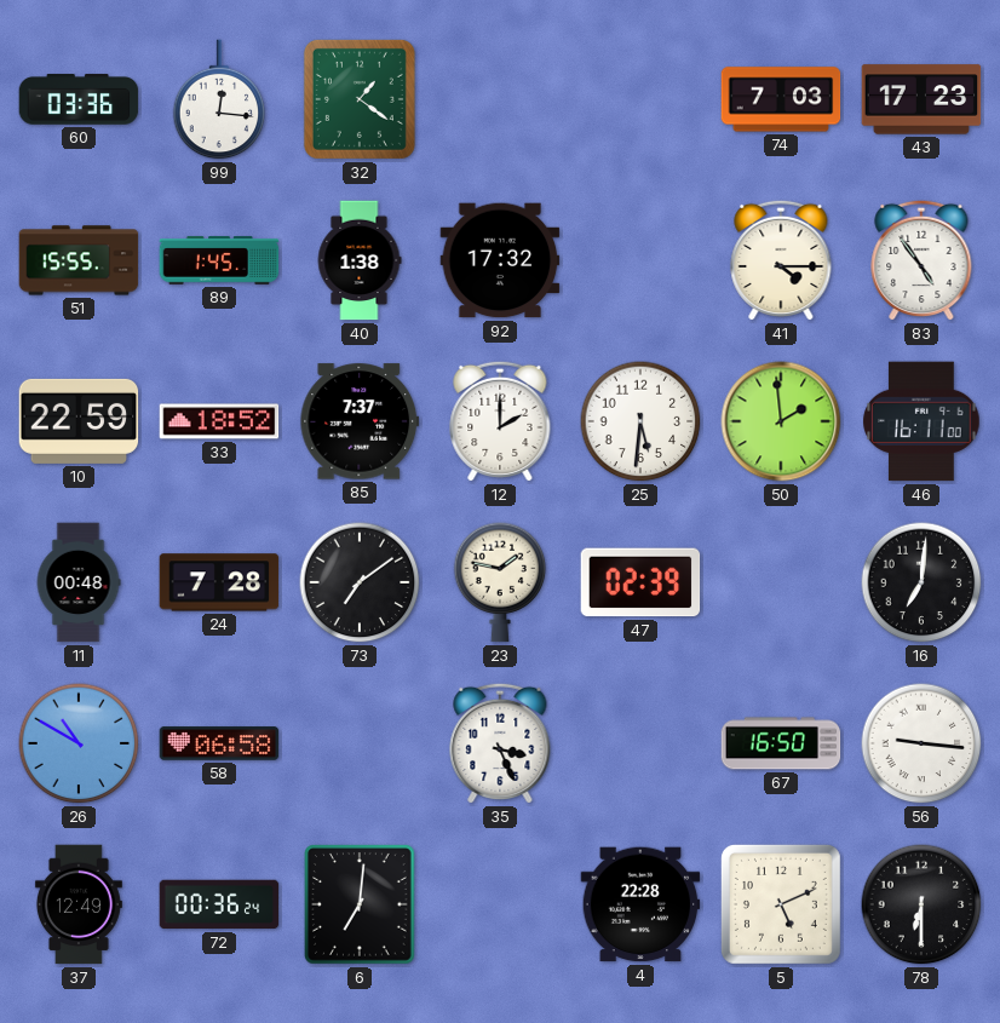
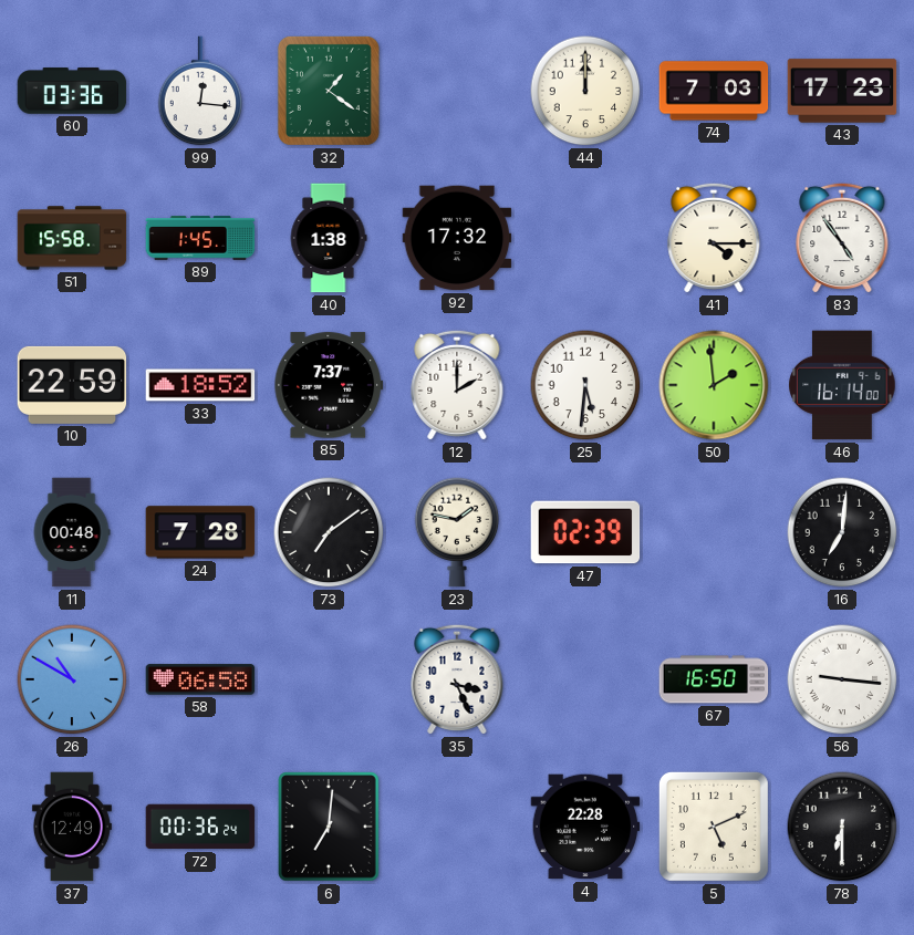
44: none -> 12:00
51: 15:55 -> 15:58
46: 16:11 -> 16:14
